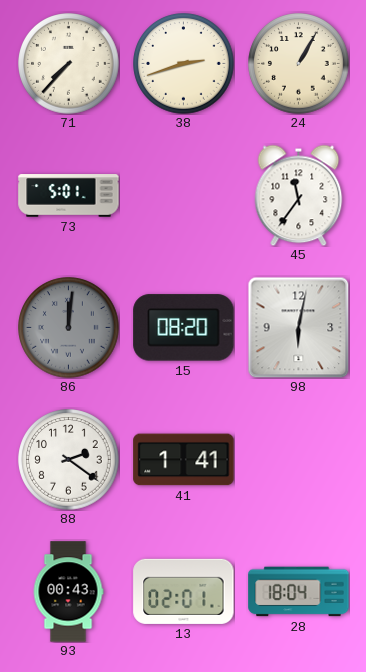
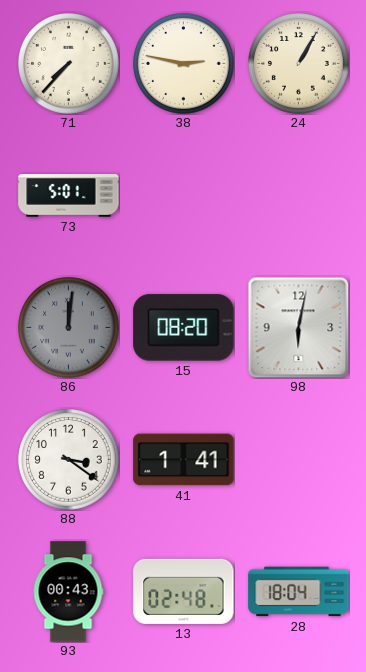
38: 2:42 -> 2:47
45: 11:36 -> none
88: 2:21 -> 3:21
13: 02:01 -> 02:48
